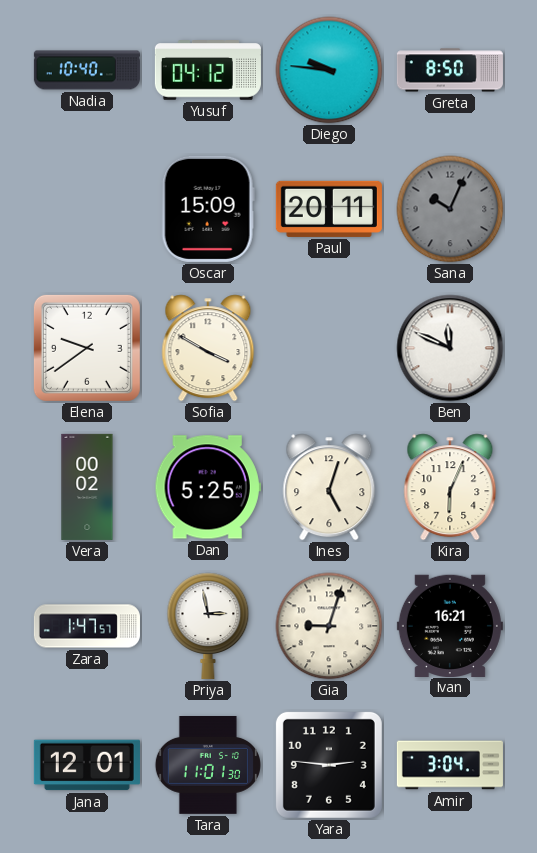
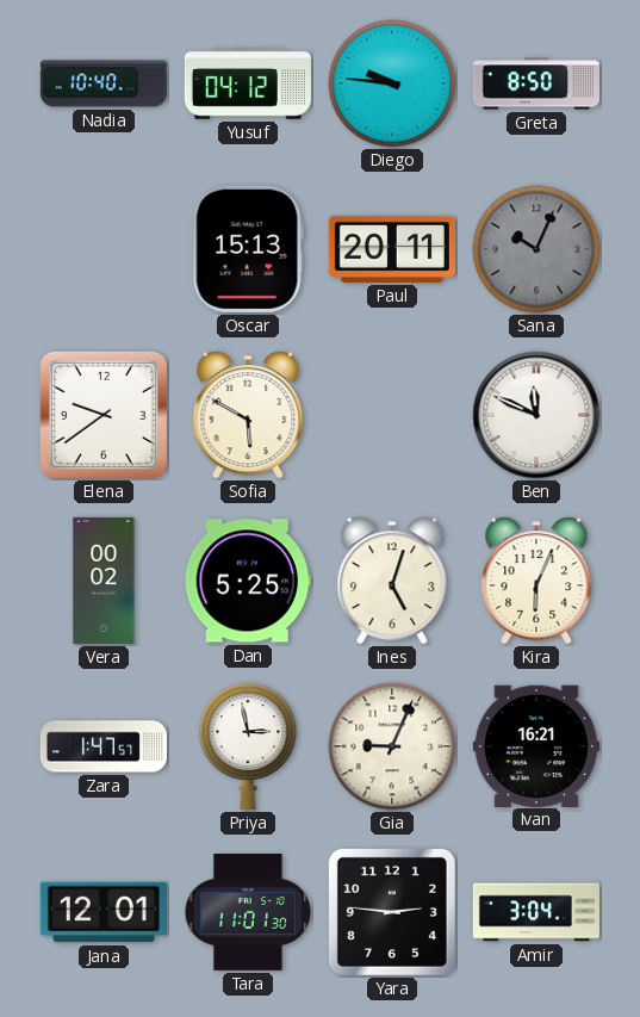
Oscar: 15:09 -> 15:13
Sofia: 3:50 -> 5:50
Gia: 9:03 -> 9:04
